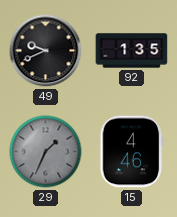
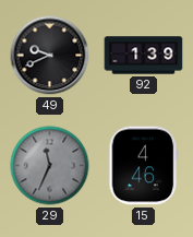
92: 1:35 -> 1:39
29: 1:34 -> 11:34
